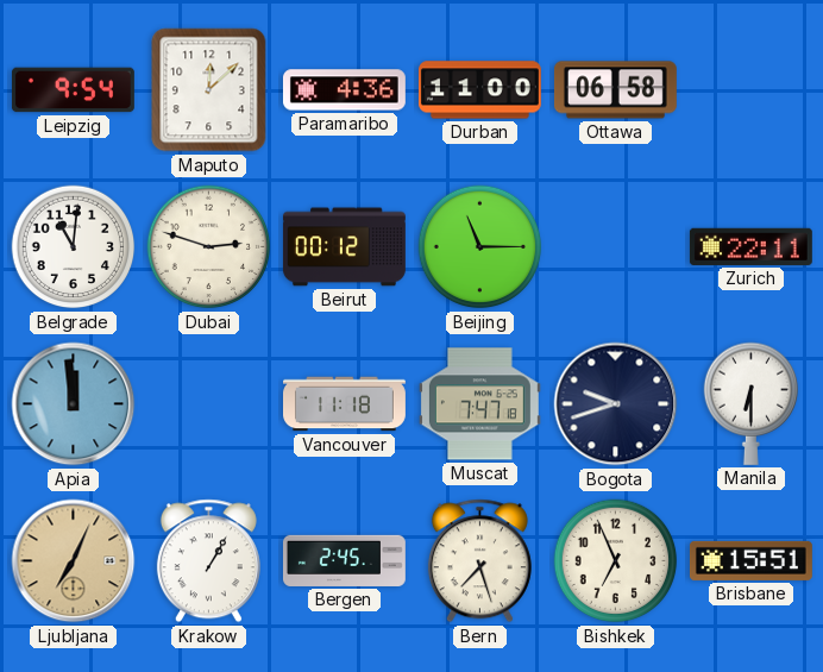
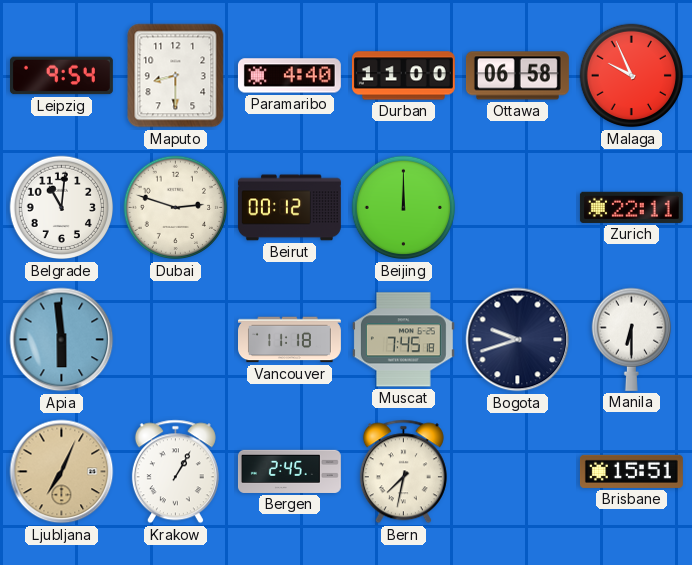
Maputo: 12:08 -> 8:30
Paramaribo: 4:36 -> 4:40
Malaga: none -> 9:56
Beijing: 11:15 -> 12:00
Apia: 11:59 -> 5:59
Muscat: 7:47 -> 7:45
Bern: 7:27 -> 7:32
Bishkek: 6:56 -> none
